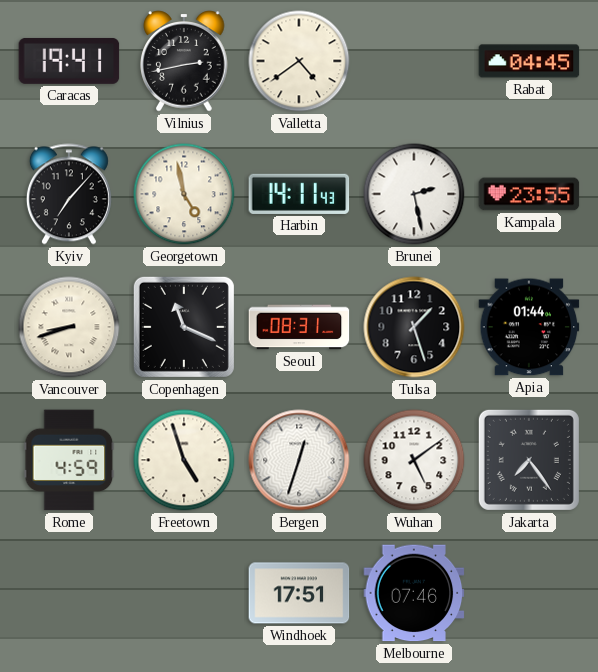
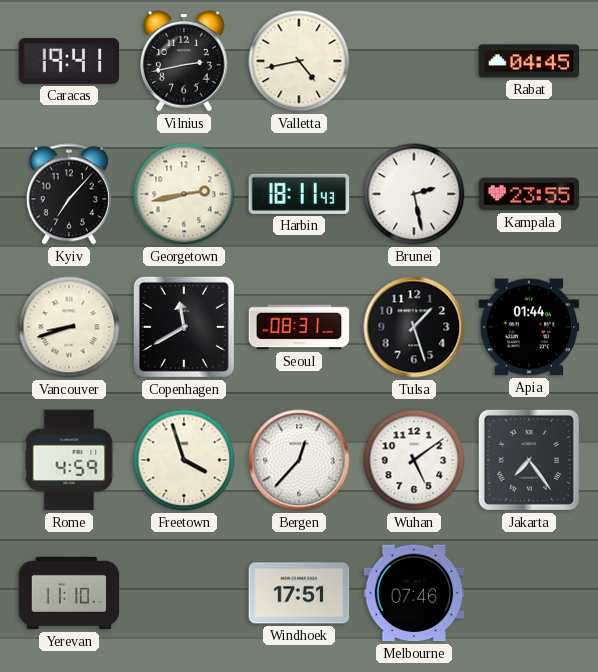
Valletta: 4:39 -> 4:43
Georgetown: 4:58 -> 2:43
Harbin: 14:11 -> 18:11
Copenhagen: 11:19 -> 11:40
Freetown: 4:57 -> 3:57
Bergen: 12:33 -> 12:37
Yerevan: none -> 11:10
